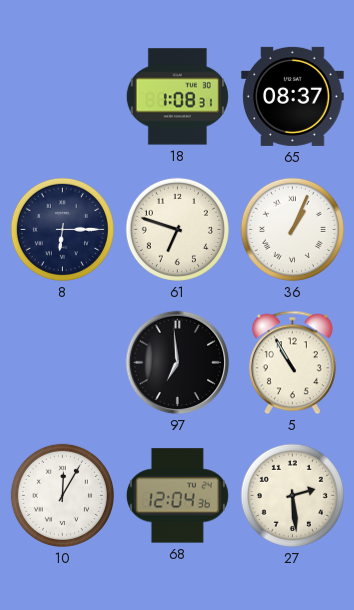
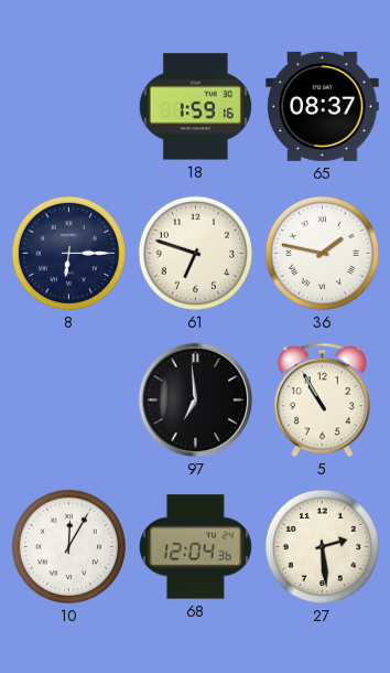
18: 1:08 -> 1:59
36: 1:04 -> 1:47
